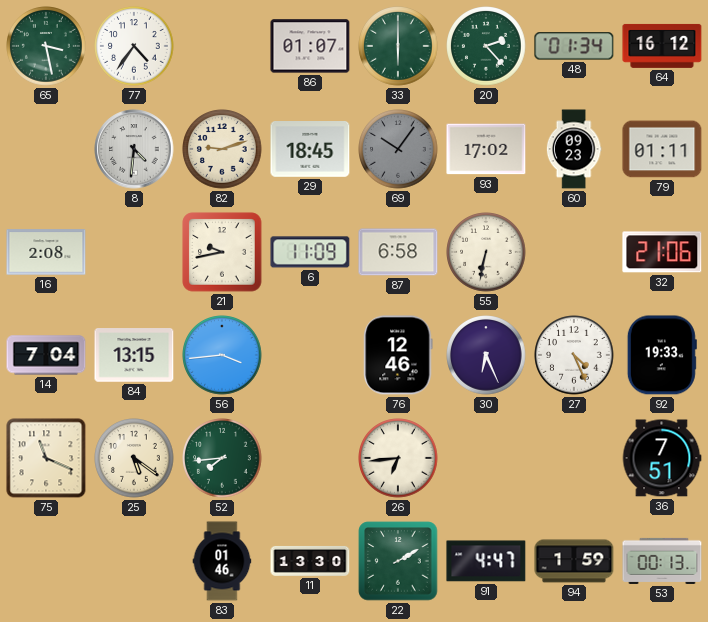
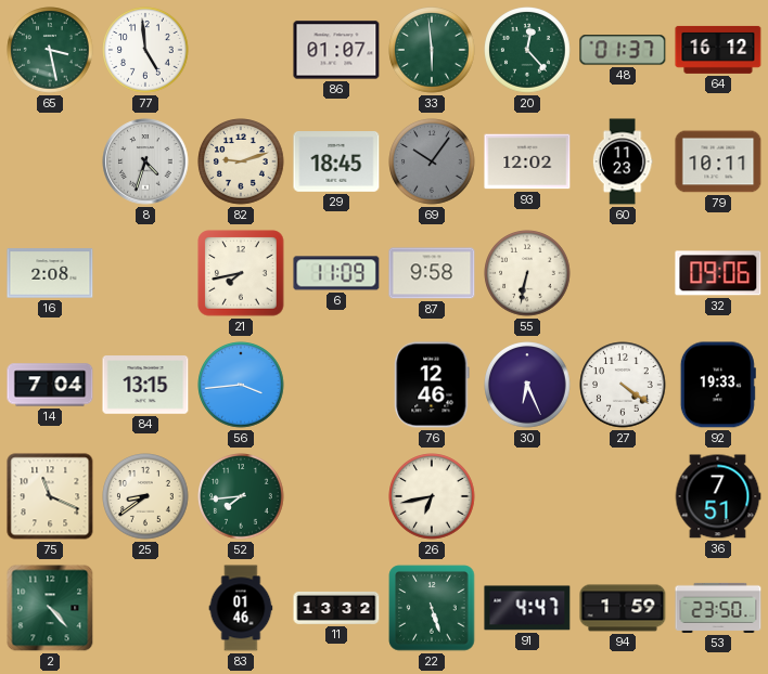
77: 4:36 -> 4:59
33: 6:00 -> 5:59
20: 2:23 -> 12:23
48: 01:34 -> 01:37
8: 4:31 -> 4:33
93: 17:02 -> 12:02
60: 09:23 -> 11:23
79: 01:11 -> 10:11
21: 9:43 -> 7:43
87: 6:58 -> 9:58
32: 21:06 -> 09:06
27: 4:26 -> 4:21
25: 5:21 -> 8:39
26: 6:44 -> 6:43
2: none -> 4:23
11: 13:30 -> 13:32
22: 2:10 -> 5:27
53: 00:13 -> 23:50
